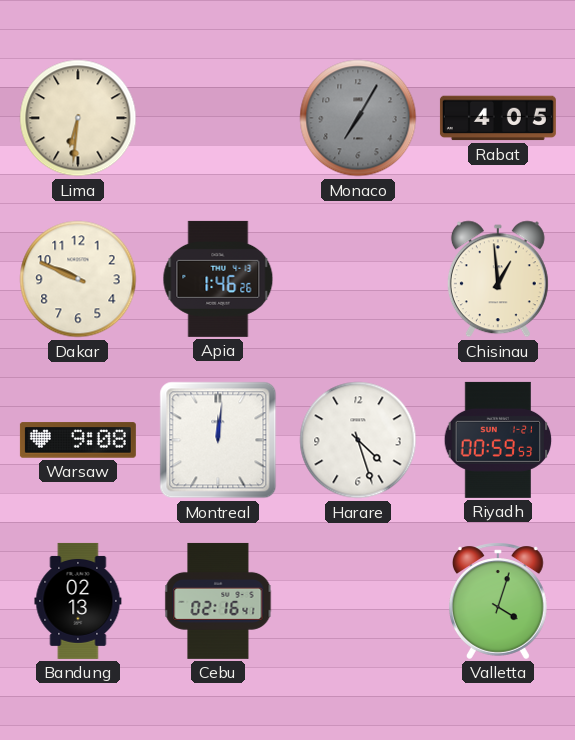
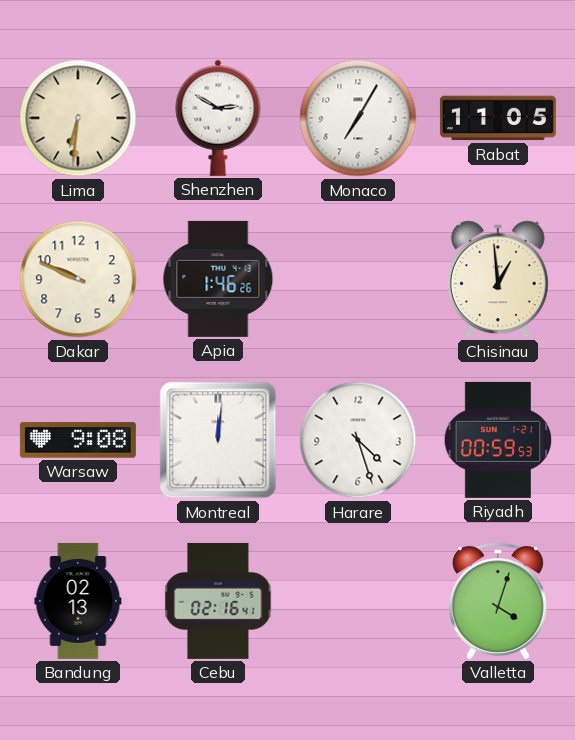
Shenzhen: none -> 2:50
Monaco dial: grey -> white
Rabat: 4:05 -> 11:05
